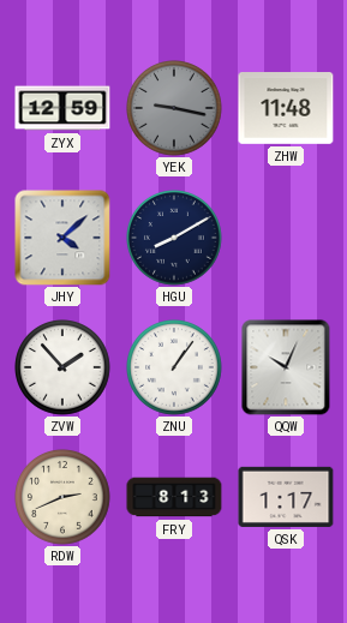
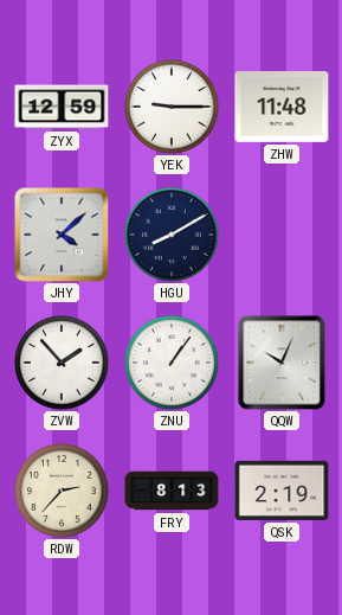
YEK: 9:17 -> 9:15
YEK dial: grey -> white
RDW: 2:41 -> 2:37
QSK: 1:17 -> 2:19
